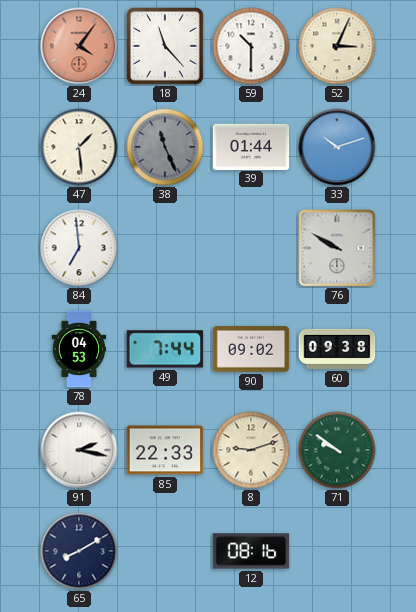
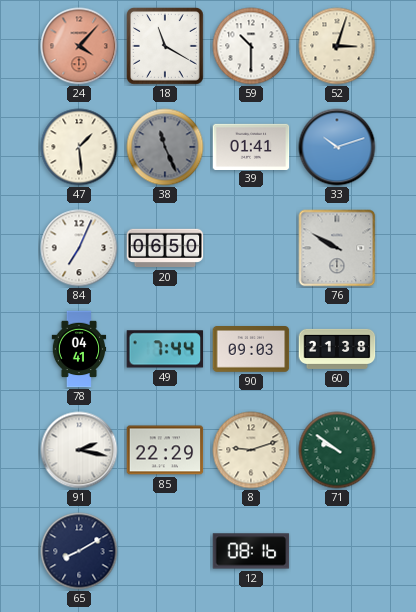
24: 4:06 -> 4:07
18: 11:23 -> 11:20
52: 3:04 -> 3:03
39: 01:44 -> 01:41
84: 6:59 -> 7:04
20: none -> 06:50
78: 04:53 -> 04:41
90: 09:02 -> 09:03
60: 09:38 -> 21:38
85: 22:33 -> 22:29
